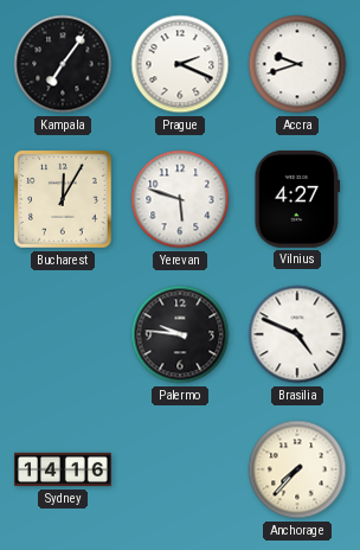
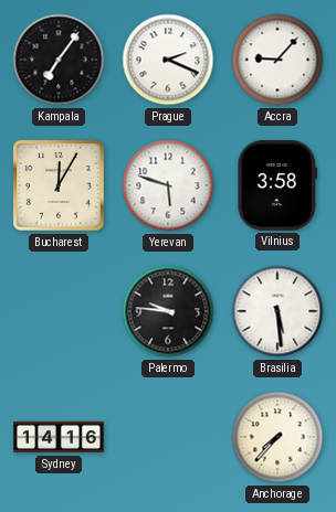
Accra: 9:42 -> 9:07
Vilnius: 4:27 -> 3:58
Brasilia: 4:49 -> 5:29
